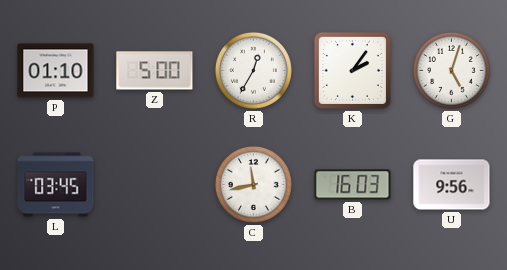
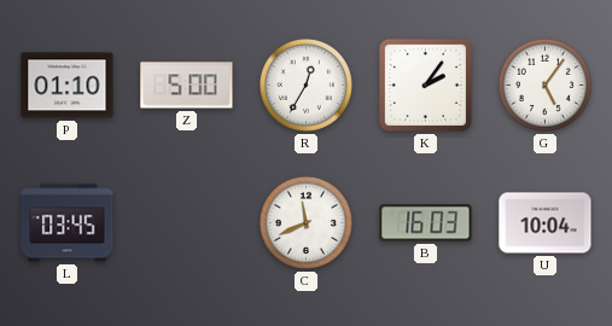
G: 5:03 -> 5:06
C: 11:43 -> 11:41
U: 9:56 -> 10:04
